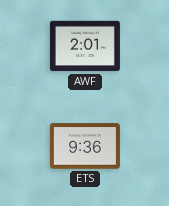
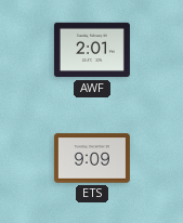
ETS: 9:36 -> 9:09
